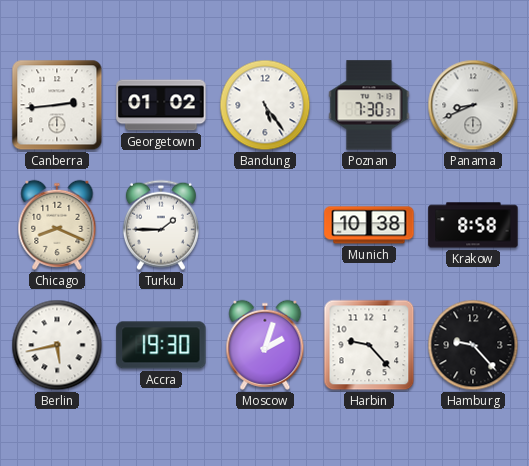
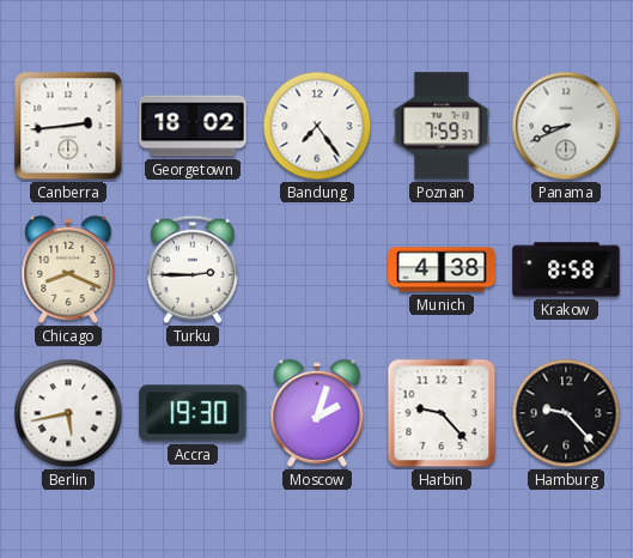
Georgetown: 01:02 -> 18:02
Bandung: 5:24 -> 7:24
Poznan: 7:30 -> 7:59
Turku: 1:45 -> 2:45
Munich: 10:38 -> 4:38
